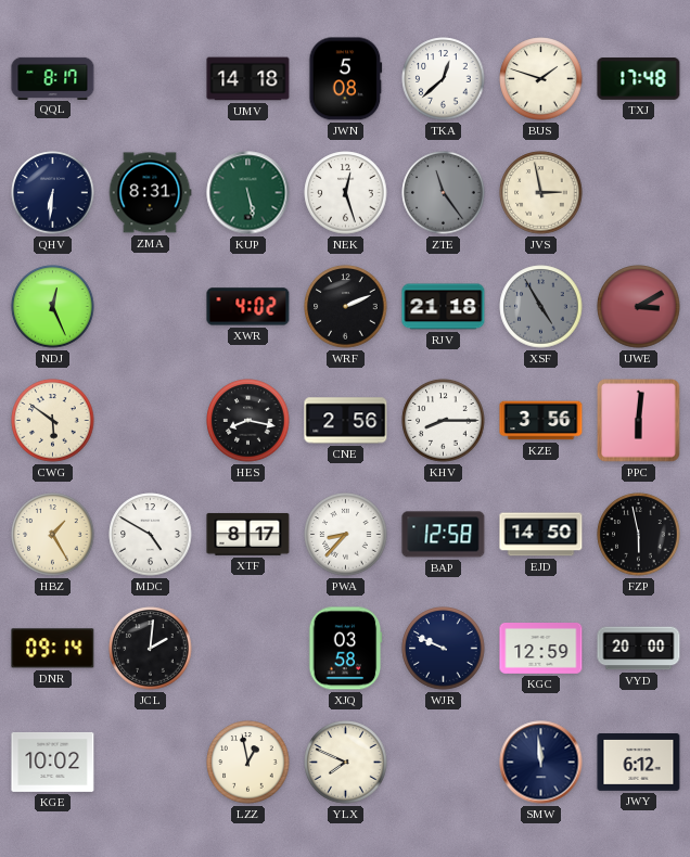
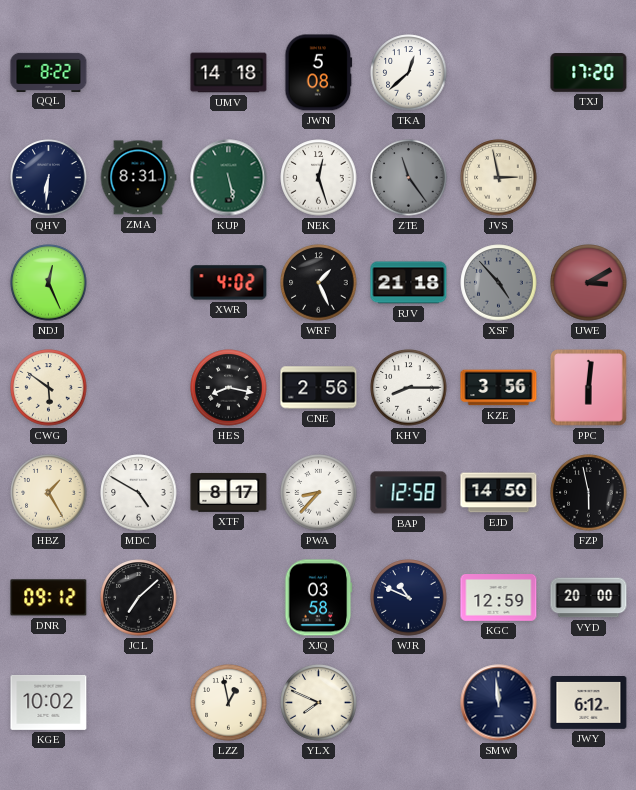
QQL: 8:17 -> 8:22
BUS: 1:48 -> none
TXJ: 17:48 -> 17:20
WRF: 2:11 -> 1:26
XSF: 4:55 -> 4:53
DNR: 09:14 -> 09:12
JCL: 2:01 -> 7:08
WJR: 9:49 -> 10:49
